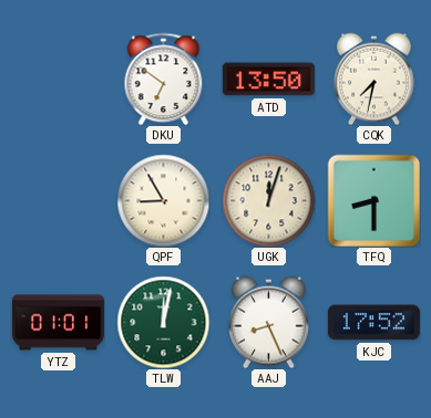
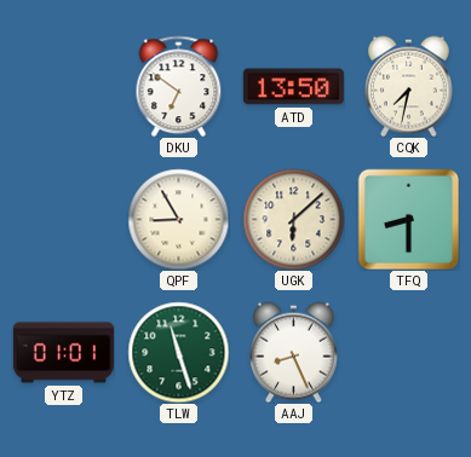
UGK: 12:03 -> 6:08
TLW: 12:02 -> 11:27
KJC: 17:52 -> none
